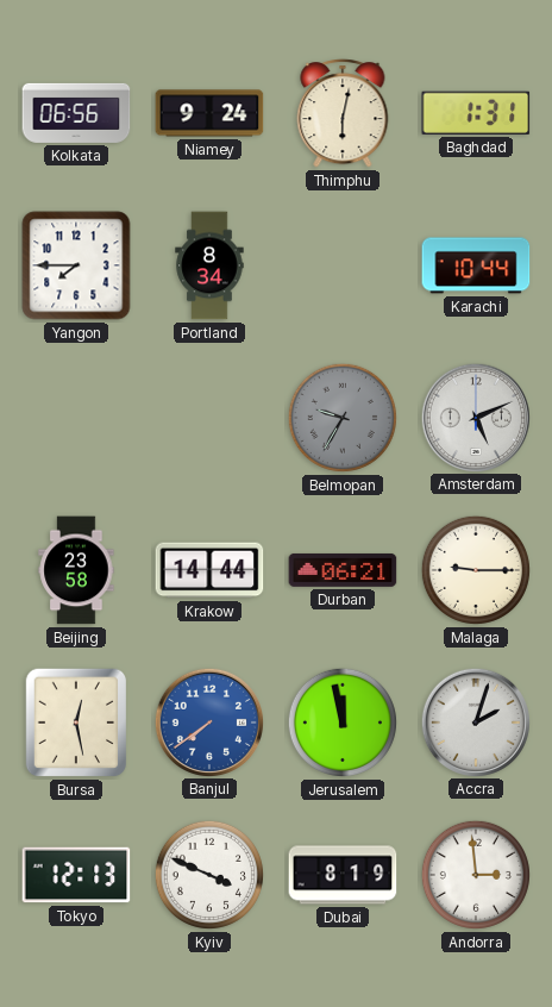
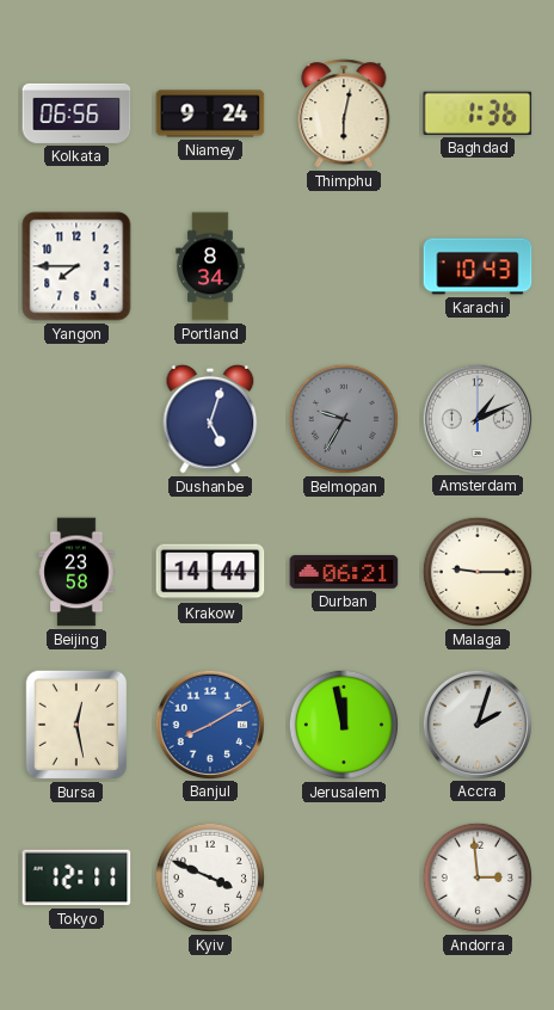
Baghdad: 1:31 -> 1:36
Karachi: 10:44 -> 10:43
Dushanbe: none -> 5:03
Amsterdam: 5:11 -> 1:11
Banjul: 7:39 -> 8:10
Tokyo: 12:13 -> 12:11
Dubai: 8:19 -> none
